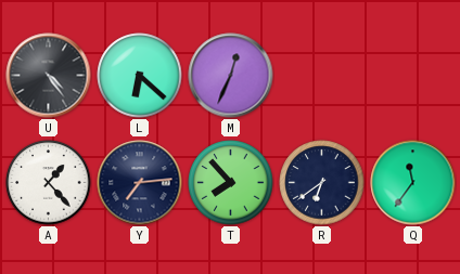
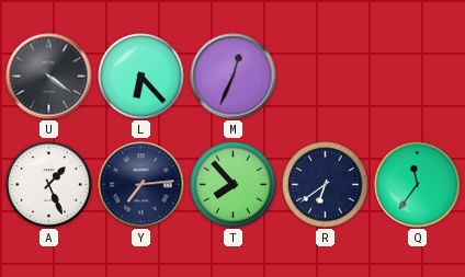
U: 4:24 -> 4:21
L: 6:22 -> 6:23
A: 1:23 -> 1:26
